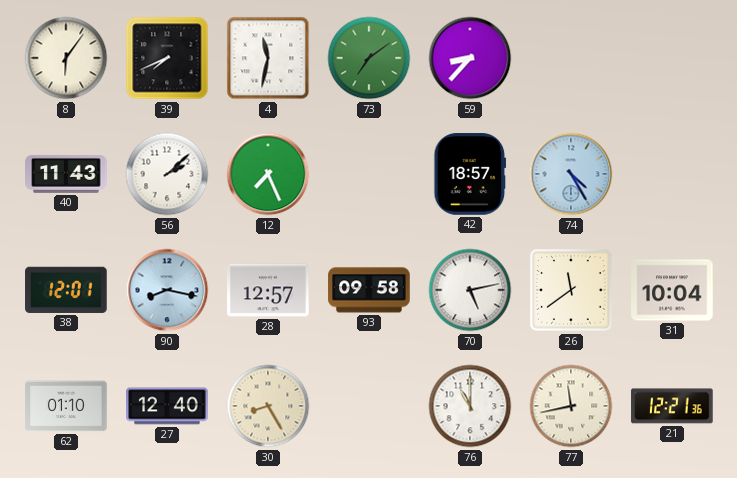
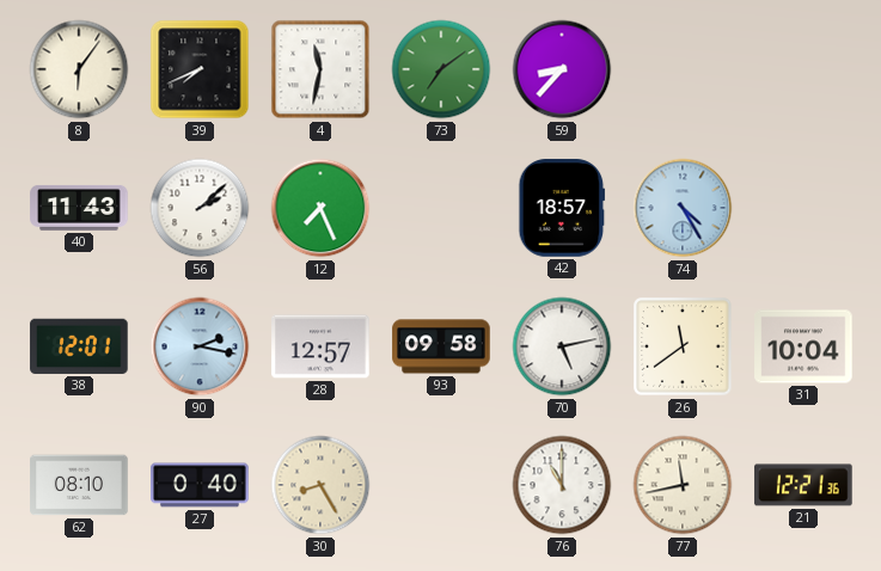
90: 8:17 -> 2:17
62: 01:10 -> 08:10
27: 12:40 -> 0:40
